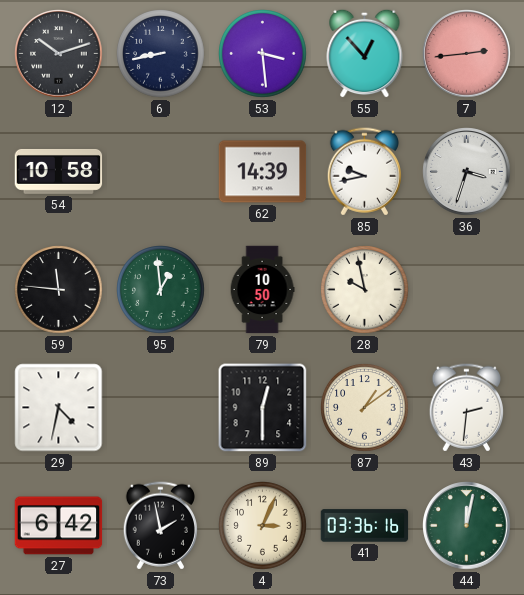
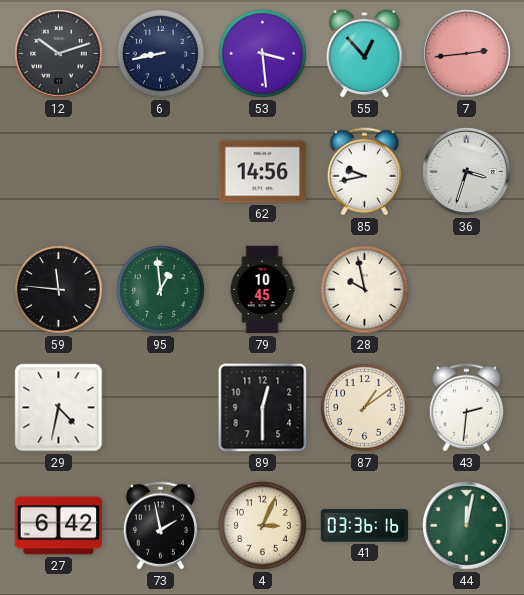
54: 10:58 -> none
62: 14:39 -> 14:56
79: 10:50 -> 10:45
